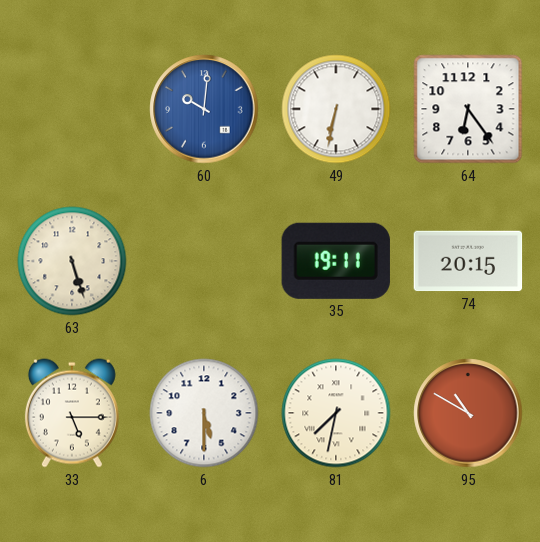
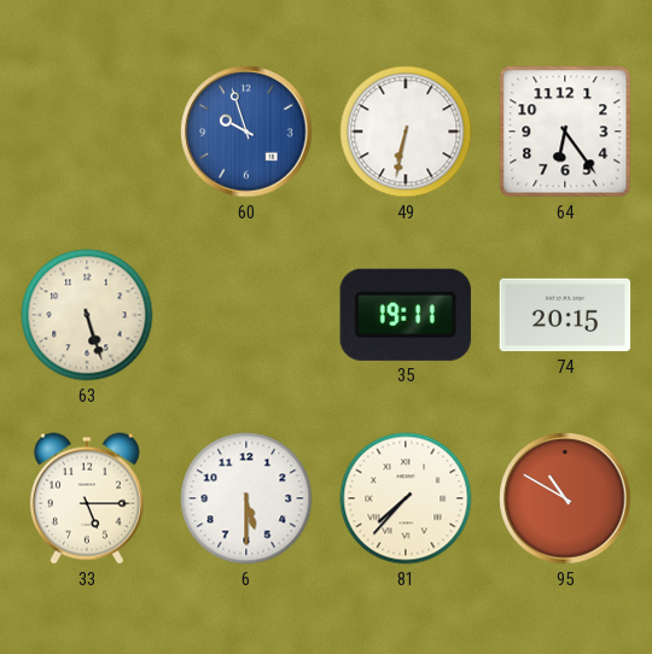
60: 10:01 -> 9:57
81: 7:32 -> 7:37
